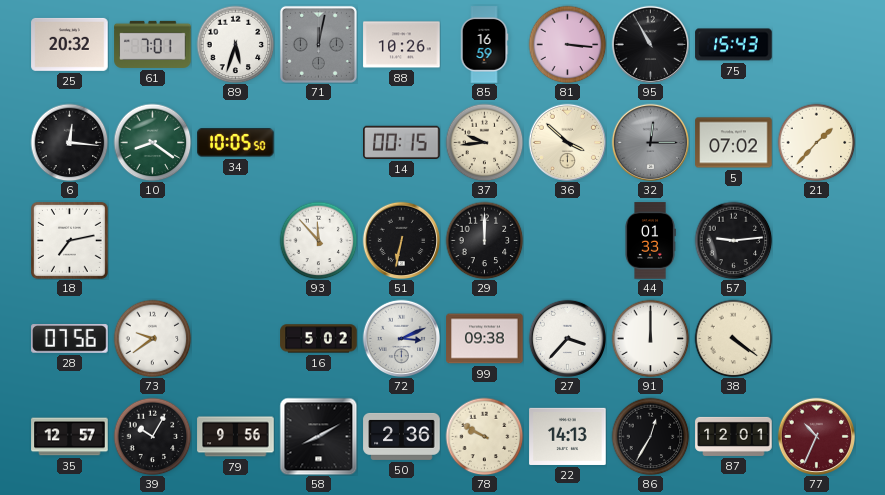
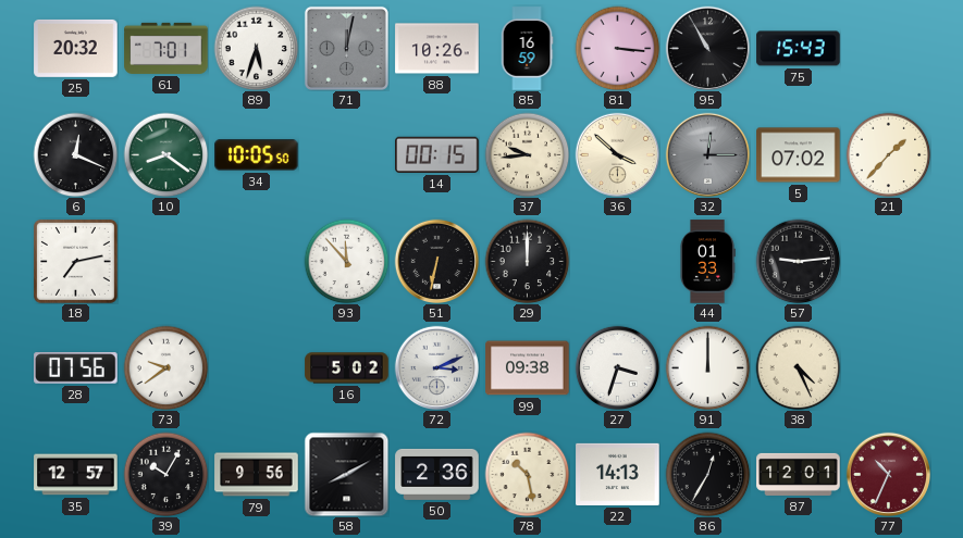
6: 12:16 -> 12:19
27: 3:37 -> 3:33
38: 4:21 -> 4:26
78: 9:50 -> 10:28
